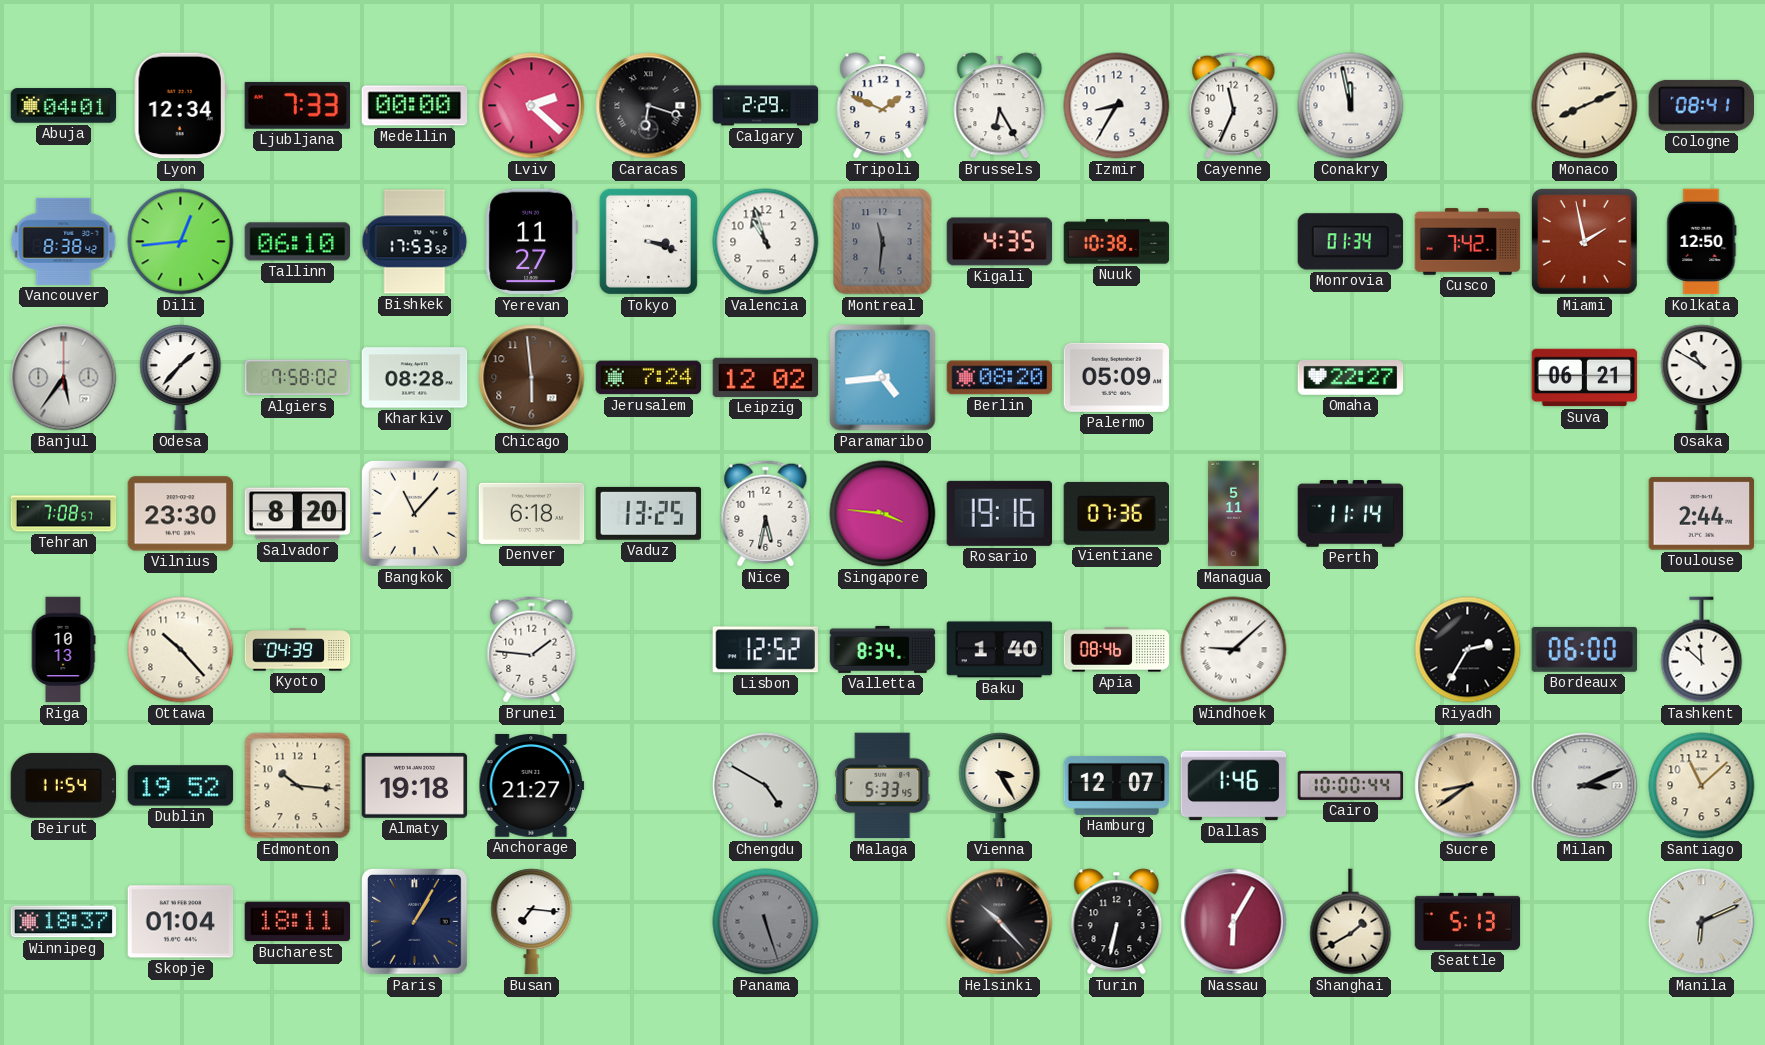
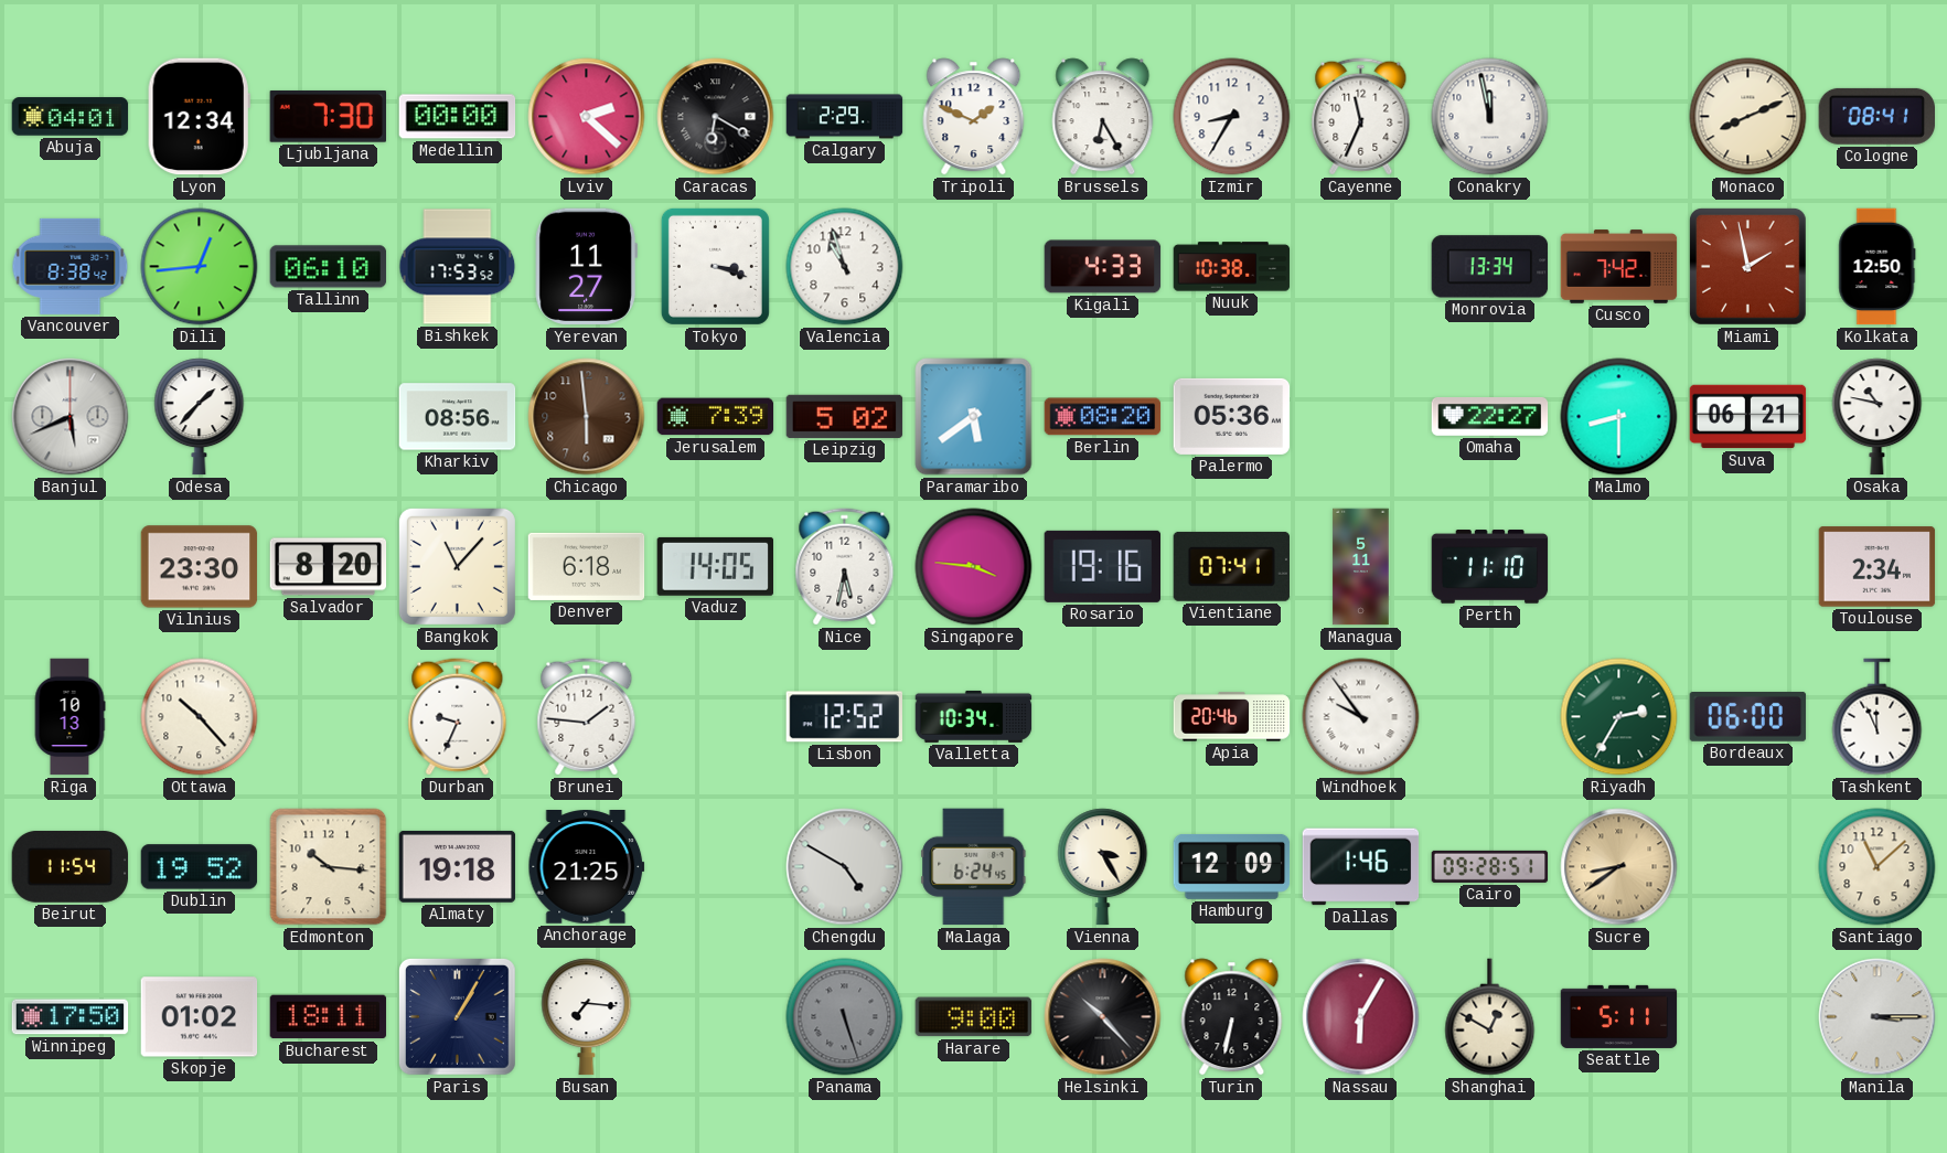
Ljubljana: 7:33 -> 7:30
Caracas: 6:18 -> 6:20
Montreal: 11:31 -> none
Kigali: 4:35 -> 4:33
Monrovia: 01:34 -> 13:34
Banjul: 5:36 -> 5:41
Algiers: 7:58 -> none
Kharkiv: 08:28 -> 08:56
Jerusalem: 7:24 -> 7:39
Leipzig: 12:02 -> 5:02
Paramaribo: 4:44 -> 5:39
Palermo: 05:09 -> 05:36
Malmo: none -> 8:30
Osaka: 10:50 -> 10:47
Tehran: 7:08 -> none
Vaduz: 13:25 -> 14:05
Vientiane: 07:36 -> 07:41
Perth: 11:14 -> 11:10
Toulouse: 2:44 -> 2:34
Kyoto: 04:39 -> none
Durban: none -> 9:34
Valletta: 8:34 -> 10:34
Baku: 1:40 -> none
Apia: 08:46 -> 20:46
Windhoek: 9:08 -> 9:54
Riyadh dial: black -> green
Tashkent: 11:52 -> 11:56
Anchorage: 21:27 -> 21:25
Malaga: 5:33 -> 6:24
Hamburg: 12:07 -> 12:09
Cairo: 10:00 -> 09:28
Milan: 3:11 -> none
Winnipeg: 18:37 -> 17:50
Skopje: 01:04 -> 01:02
Harare: none -> 9:00
Shanghai: 1:40 -> 12:50
Seattle: 5:13 -> 5:11
Manila: 6:11 -> 3:15
